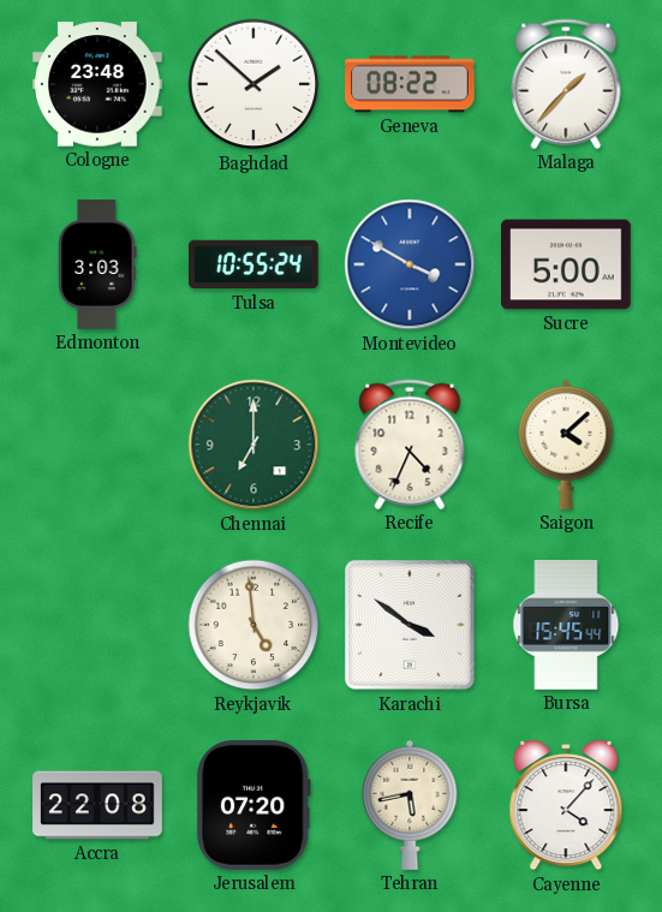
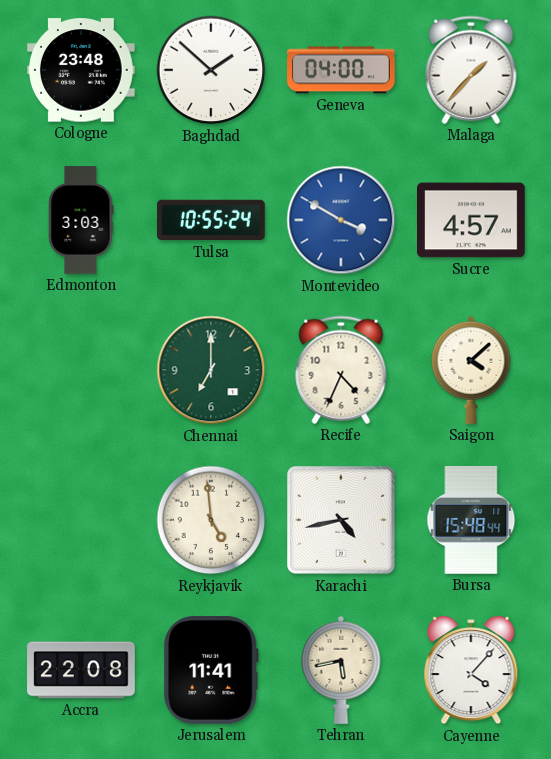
Geneva: 08:22 -> 04:00
Sucre: 5:00 -> 4:57
Karachi: 3:51 -> 4:43
Bursa: 15:45 -> 15:48
Jerusalem: 07:20 -> 11:41
